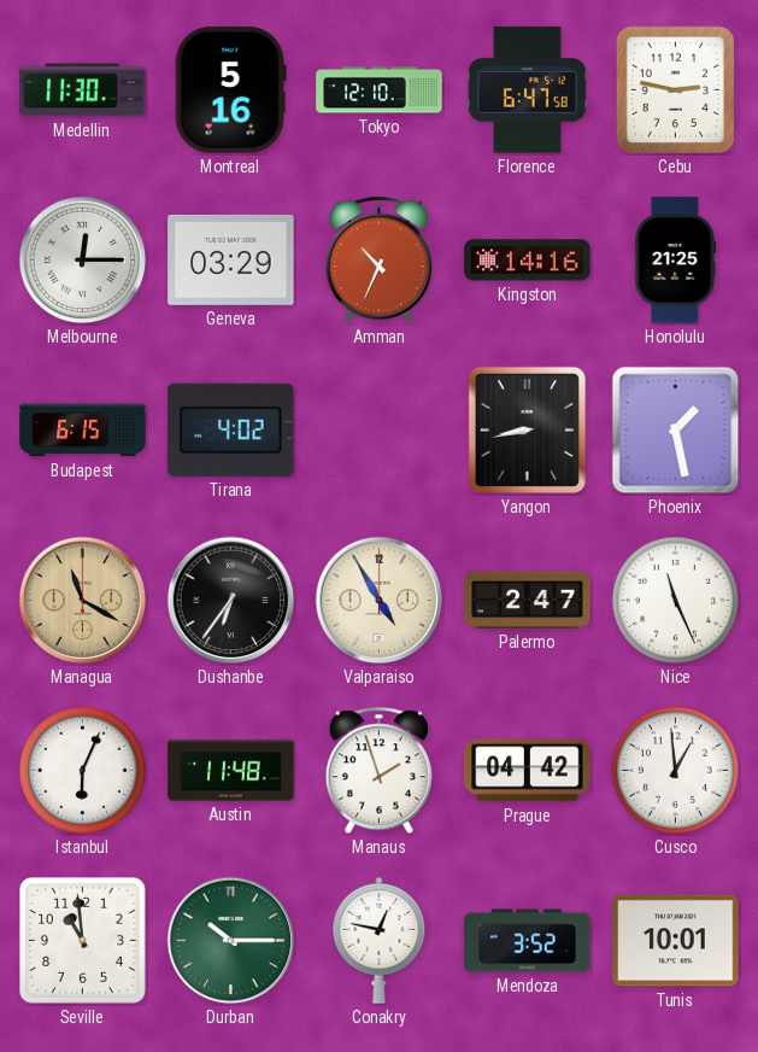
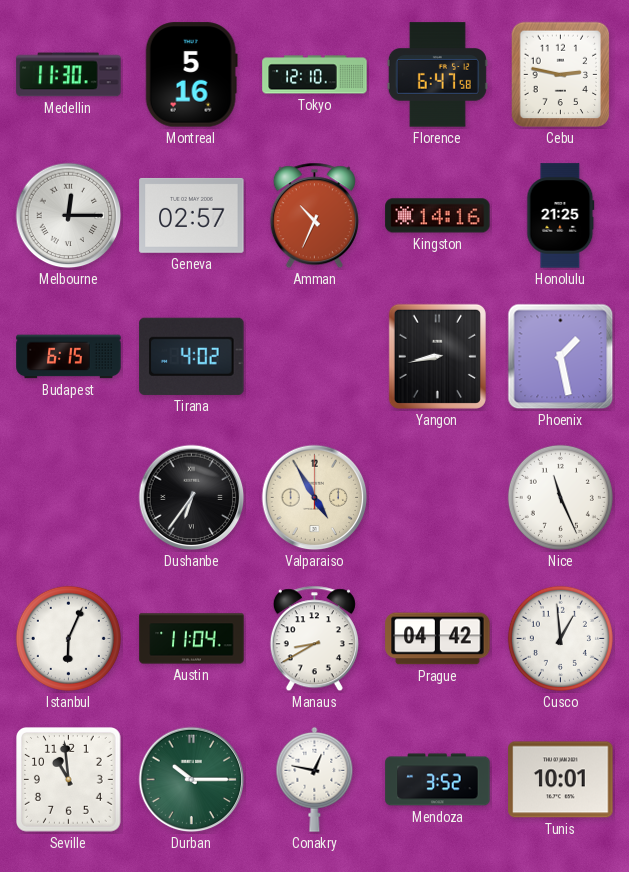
Geneva: 03:29 -> 02:57
Managua: 11:20 -> none
Palermo: 2:47 -> none
Austin: 11:48 -> 11:04
Manaus: 1:57 -> 8:40
